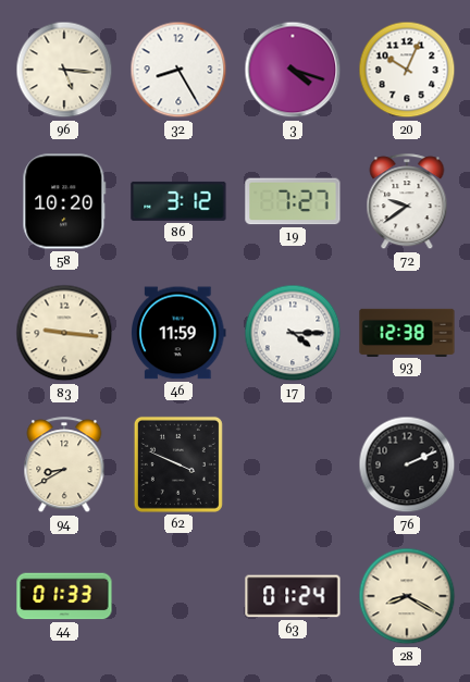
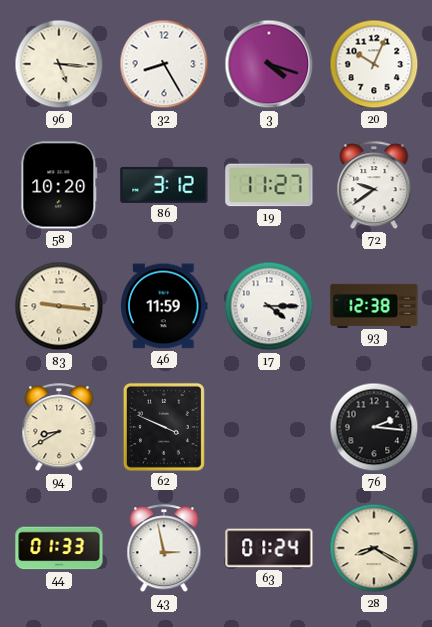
19: 7:27 -> 11:27
76: 2:11 -> 2:16
43: none -> 2:58
